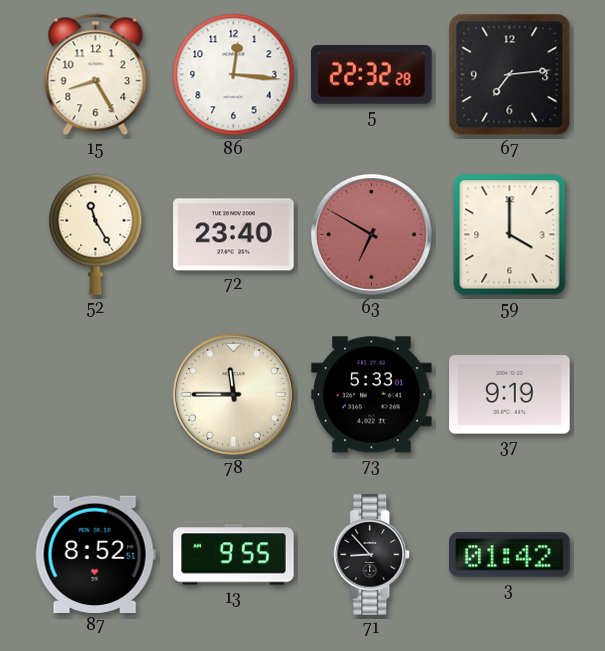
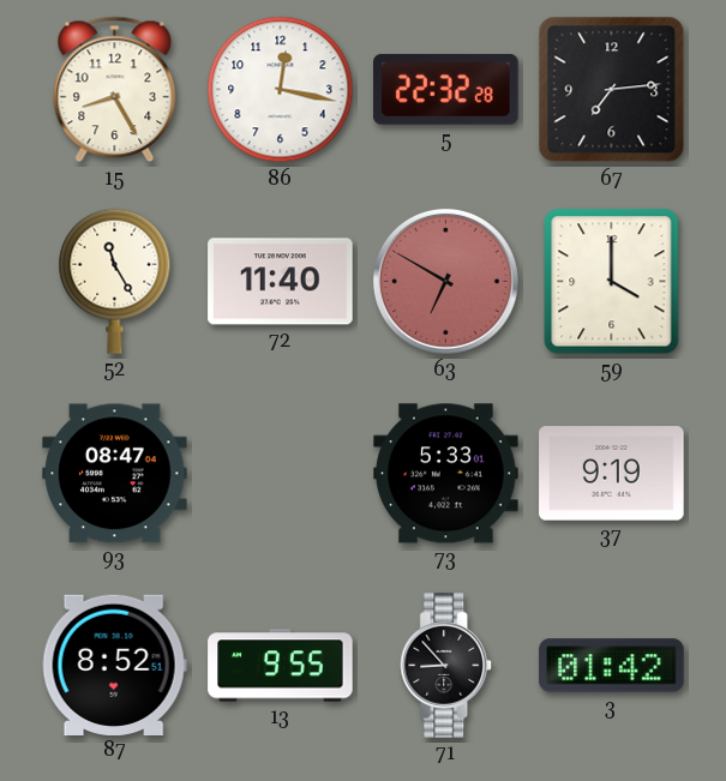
86: 12:16 -> 12:17
72: 23:40 -> 11:40
93: none -> 08:47
78: 11:45 -> none
